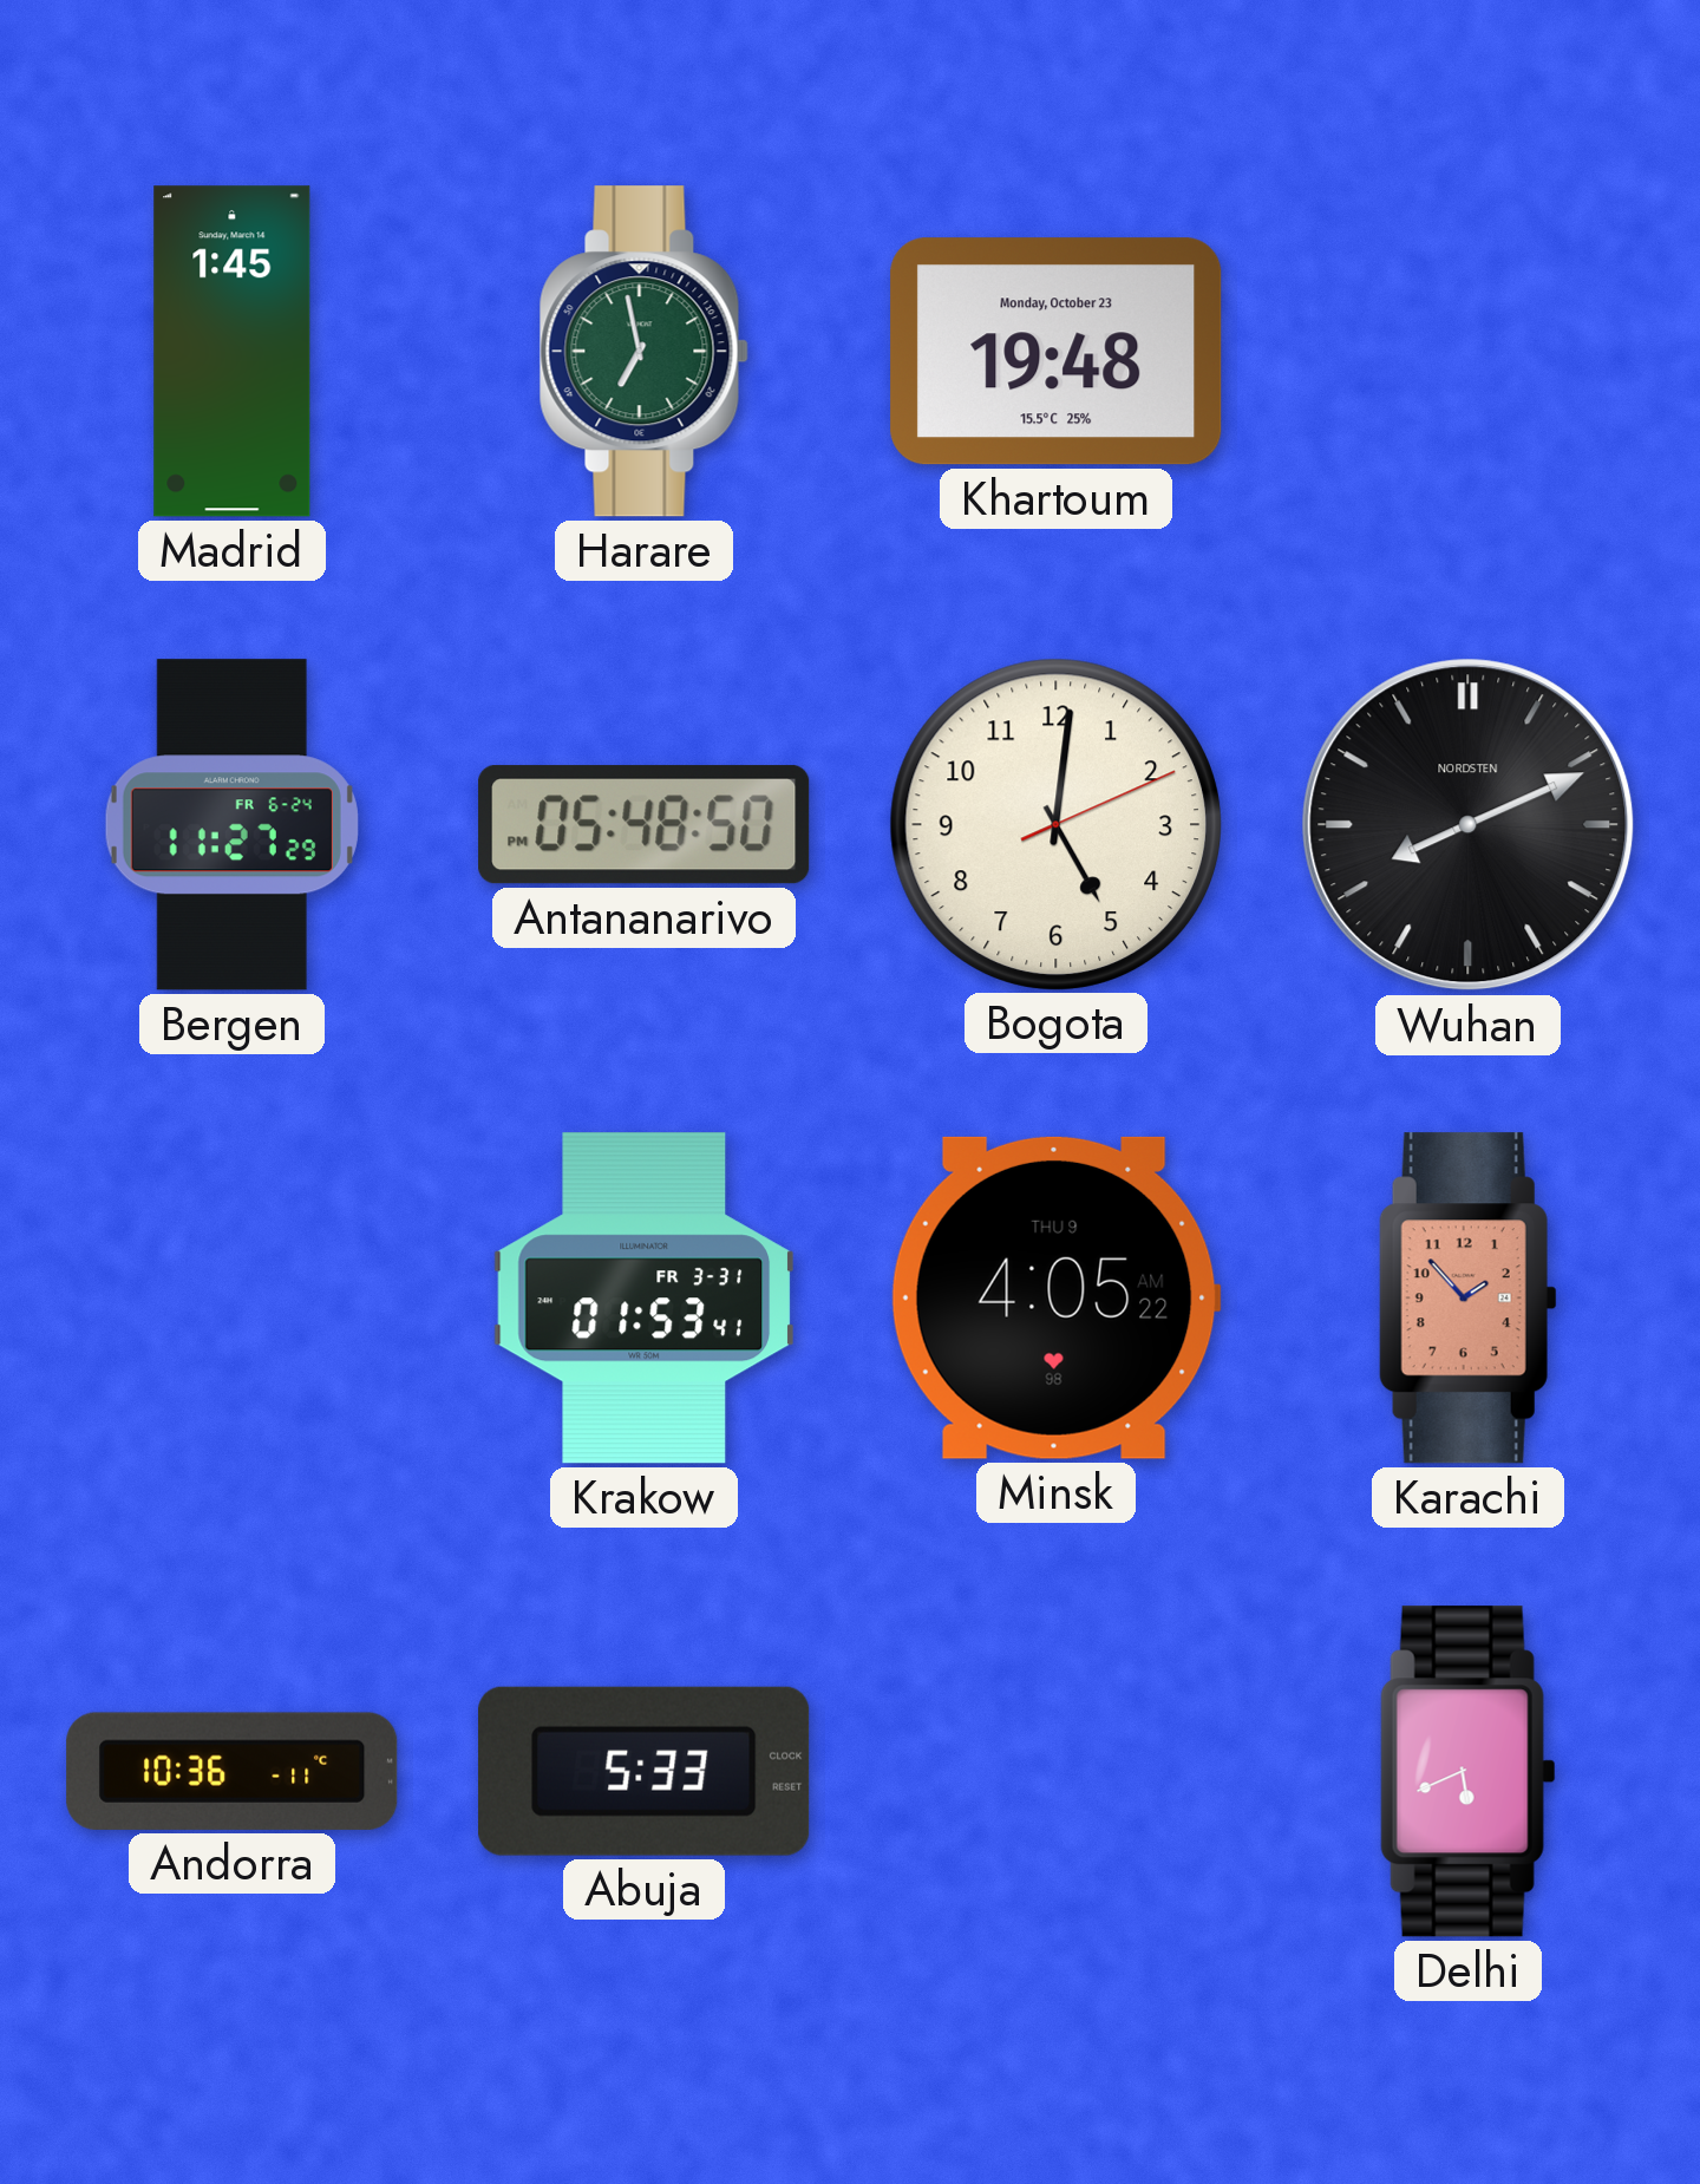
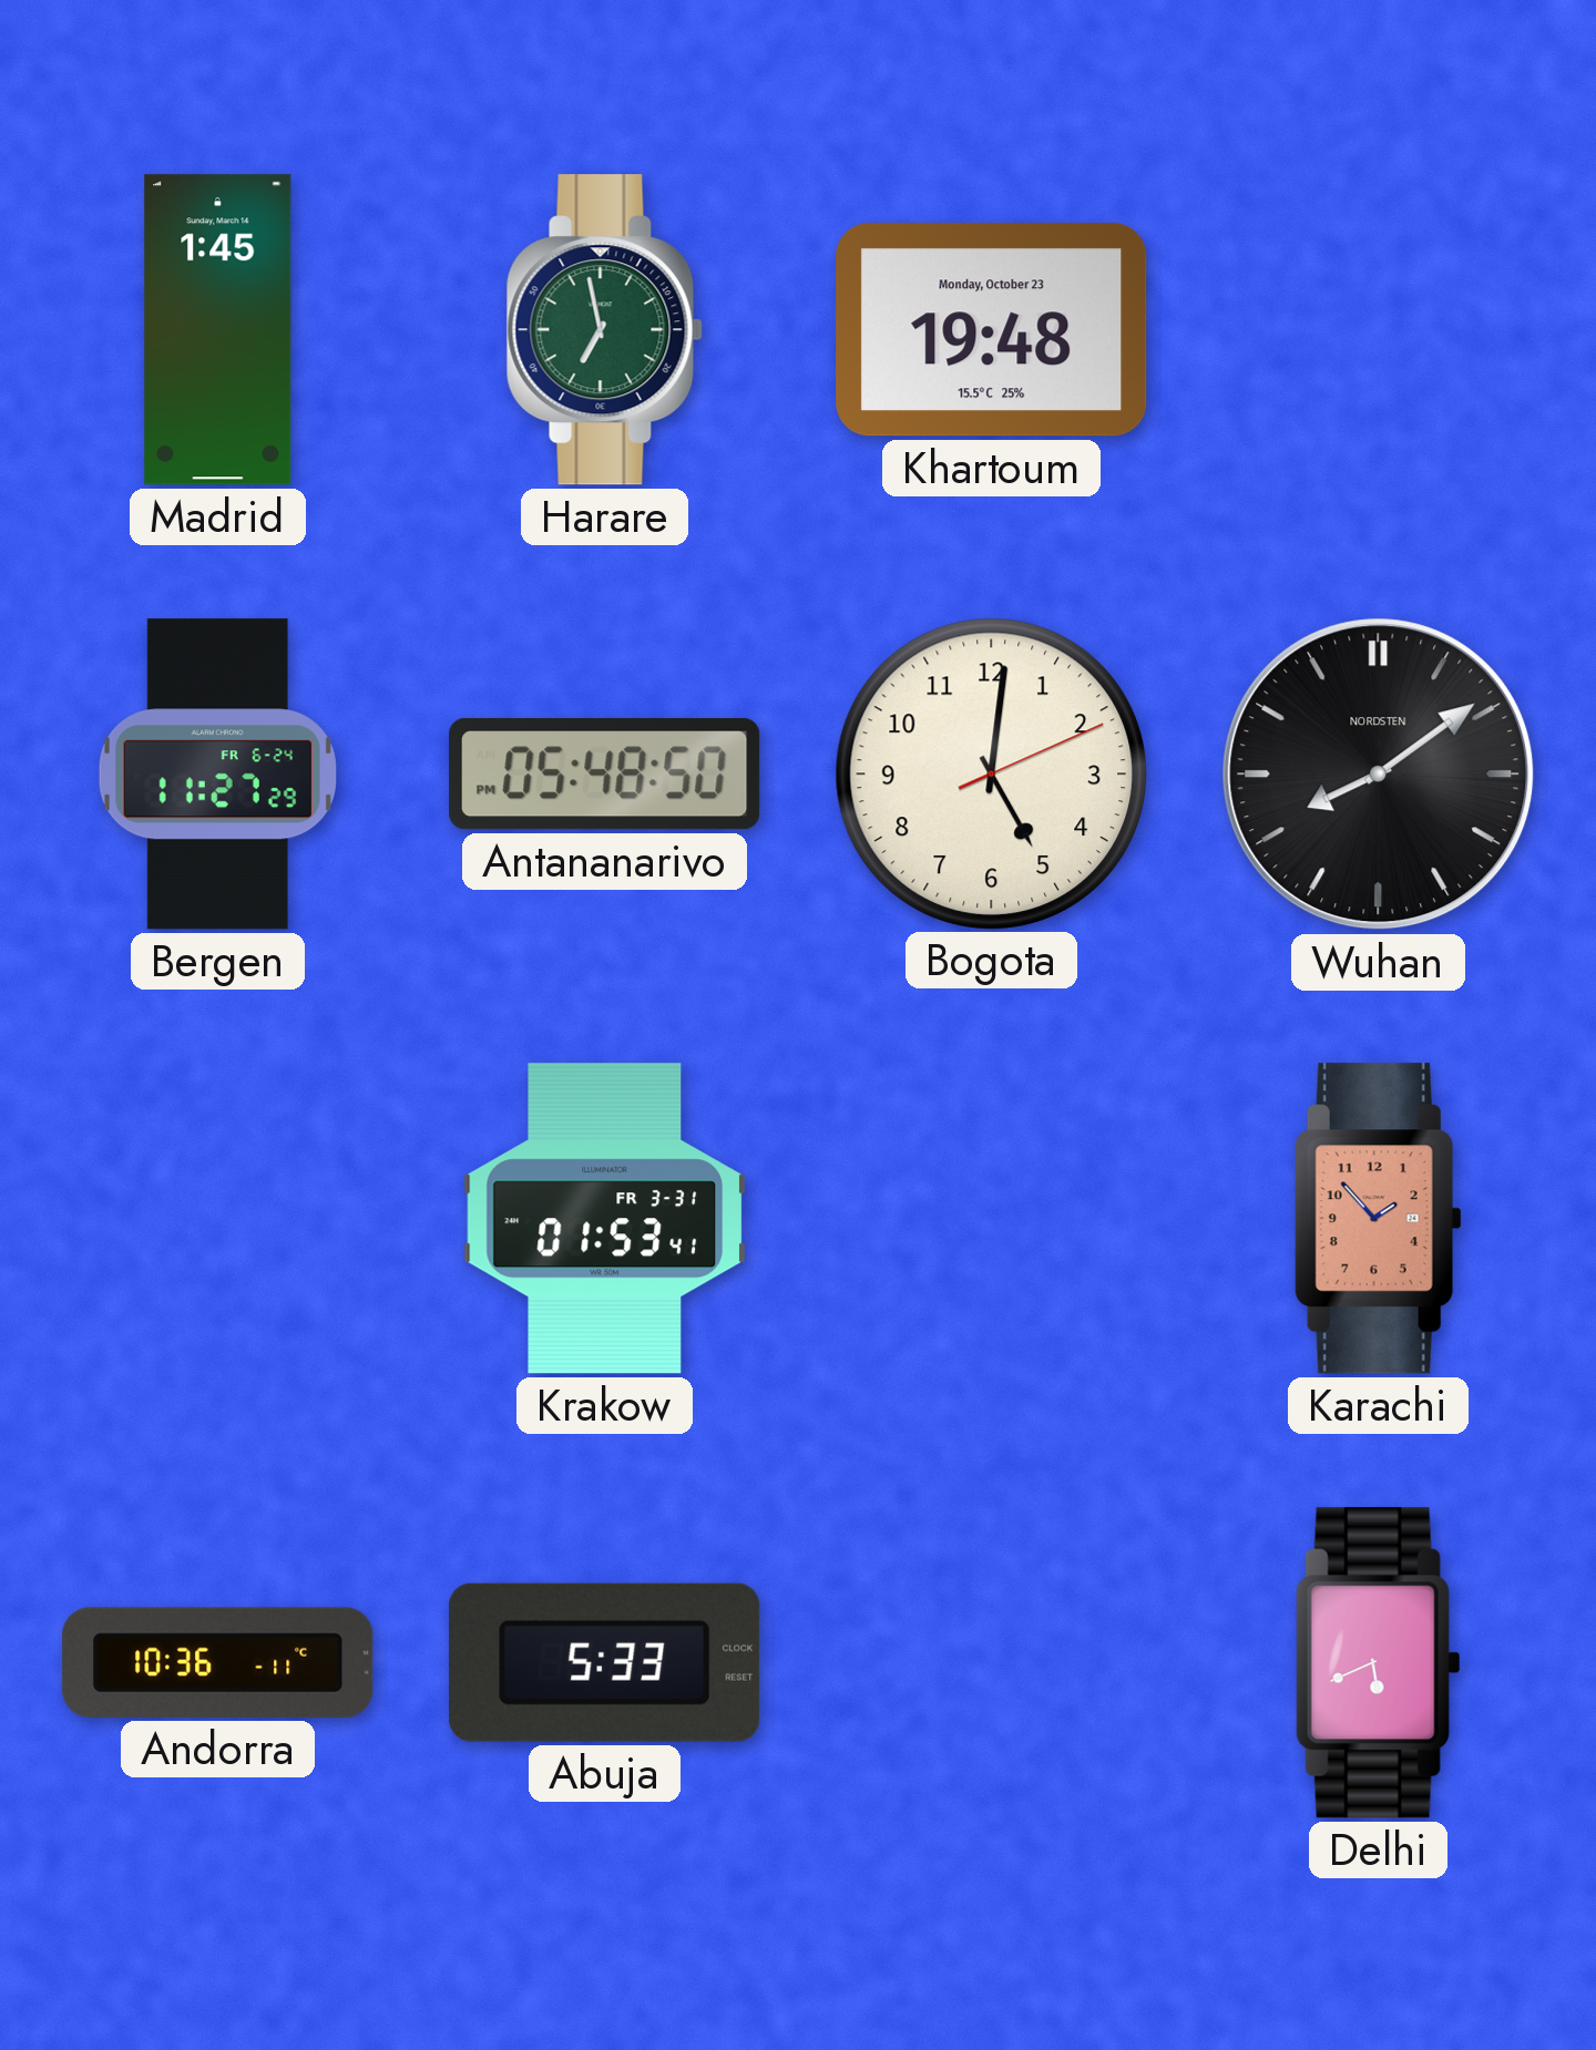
Wuhan: 8:11 -> 8:09
Minsk: 4:05 -> none
